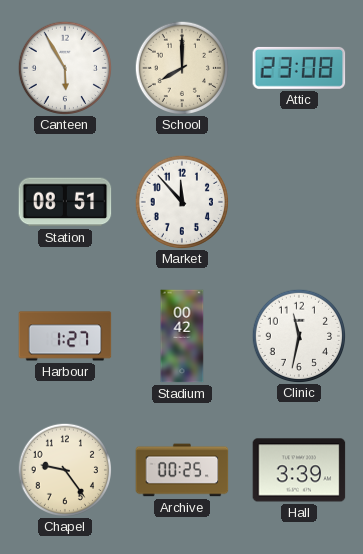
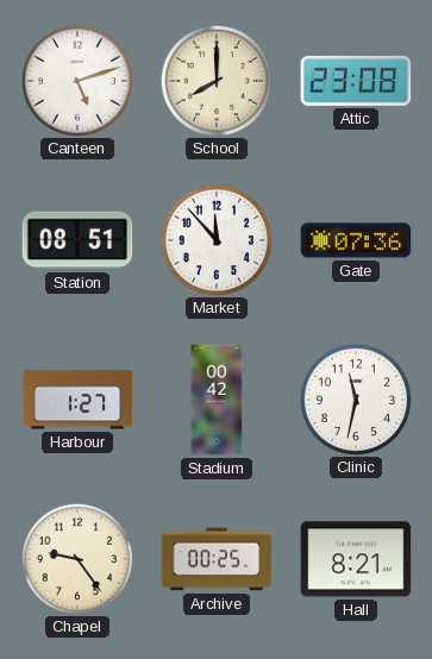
Canteen: 5:55 -> 5:12
Gate: none -> 07:36
Hall: 3:39 -> 8:21
